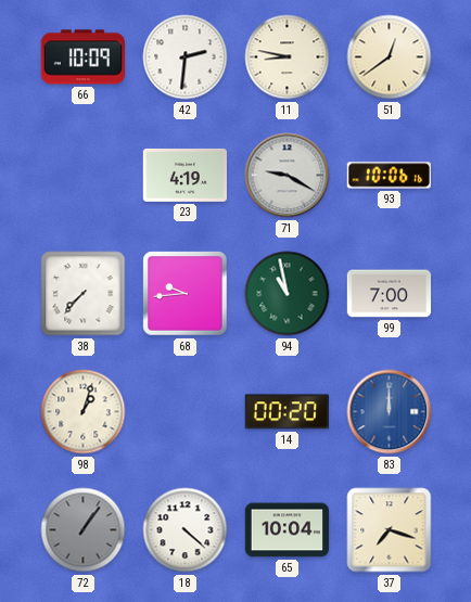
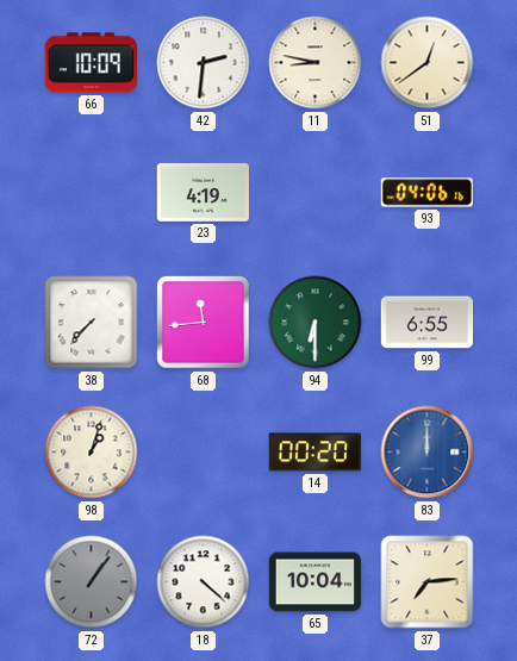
71: 9:20 -> none
93: 10:06 -> 04:06
68: 9:44 -> 11:44
94: 10:58 -> 6:30
99: 7:00 -> 6:55
37: 7:18 -> 7:14
